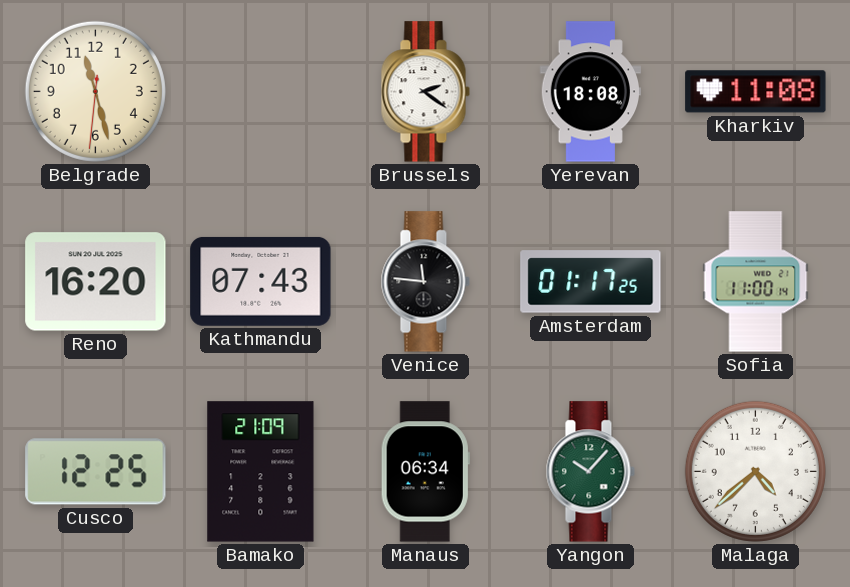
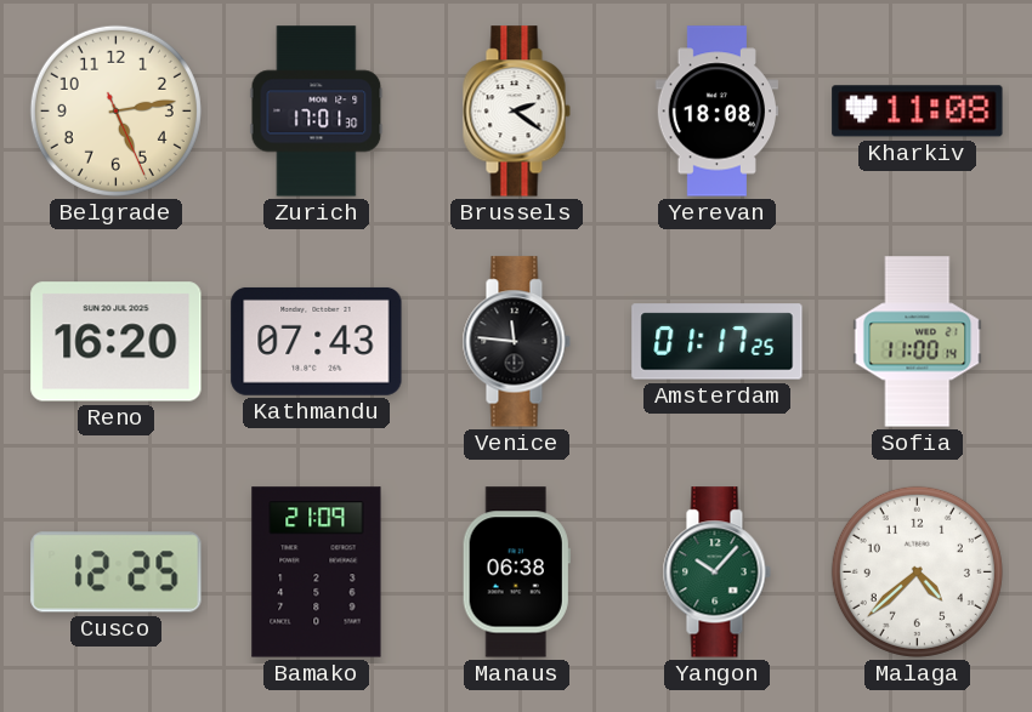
Belgrade: 11:27 -> 5:13
Zurich: none -> 17:01
Manaus: 06:34 -> 06:38
